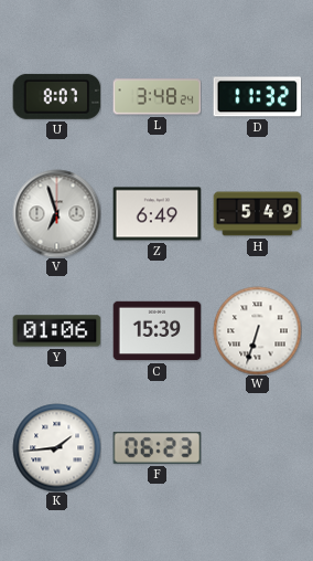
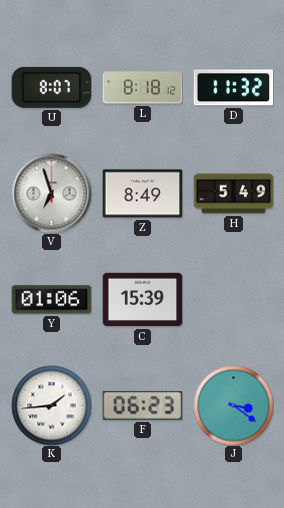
L: 3:48 -> 8:18
Z: 6:49 -> 8:49
W: 6:33 -> none
J: none -> 3:21
